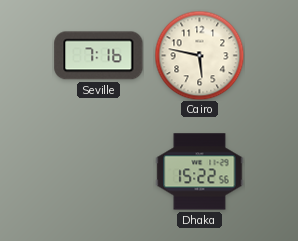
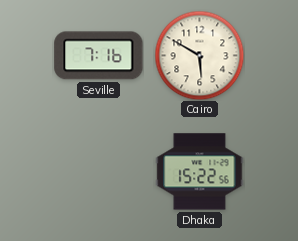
Cairo: 5:47 -> 5:50
